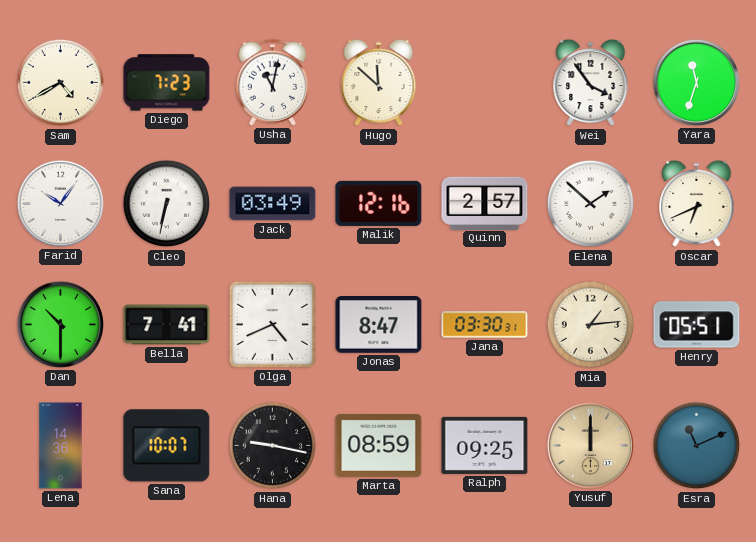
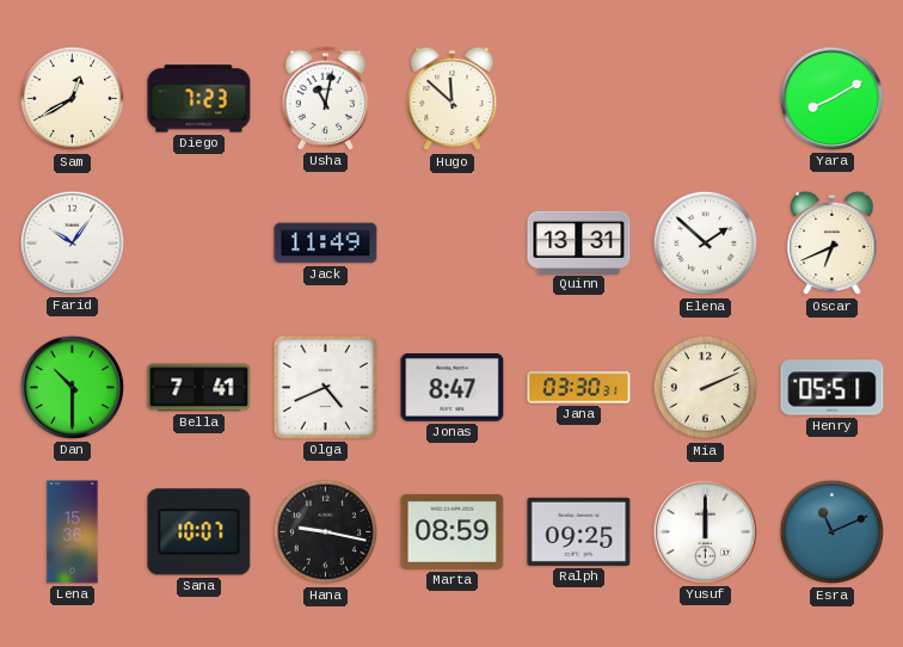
Sam: 4:40 -> 12:40
Wei: 3:54 -> none
Yara: 11:33 -> 8:10
Cleo: 6:32 -> none
Jack: 03:49 -> 11:49
Malik: 12:16 -> none
Quinn: 2:57 -> 13:31
Mia: 1:14 -> 2:11
Lena: 14:36 -> 15:36
Yusuf dial: champagne -> white
